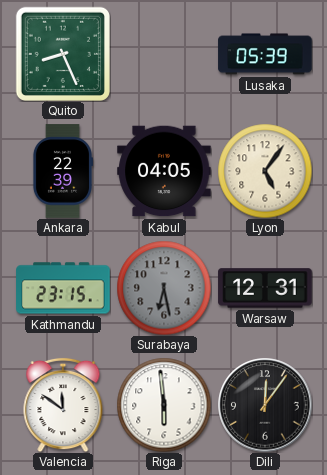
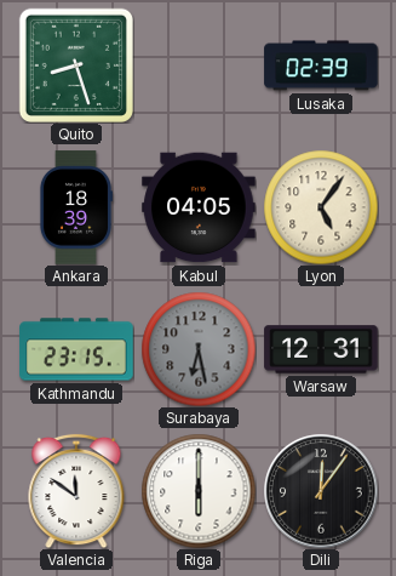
Quito: 8:26 -> 8:27
Lusaka: 05:39 -> 02:39
Ankara: 22:39 -> 18:39
Riga: 5:59 -> 6:00
